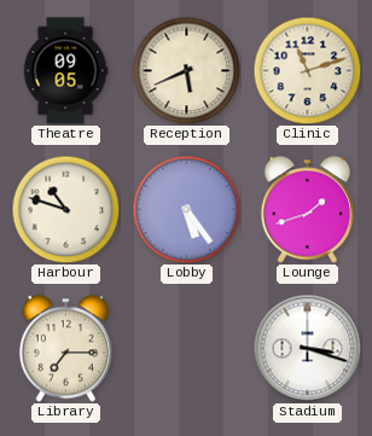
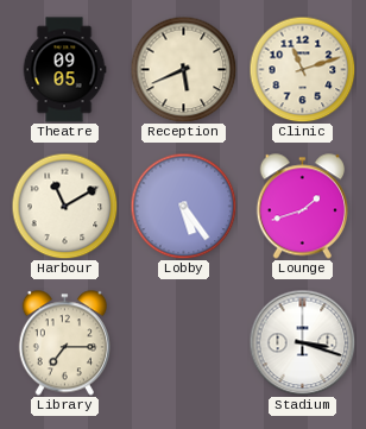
Harbour: 10:48 -> 11:10
